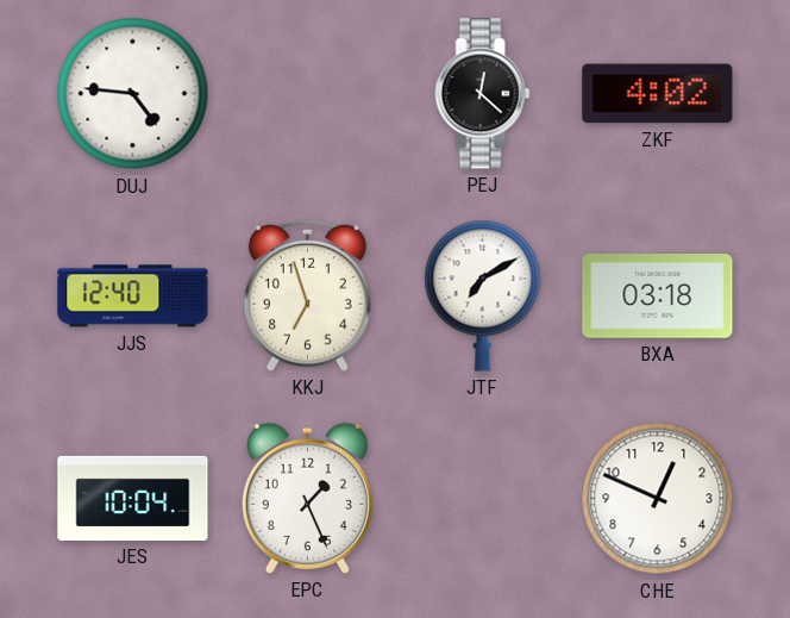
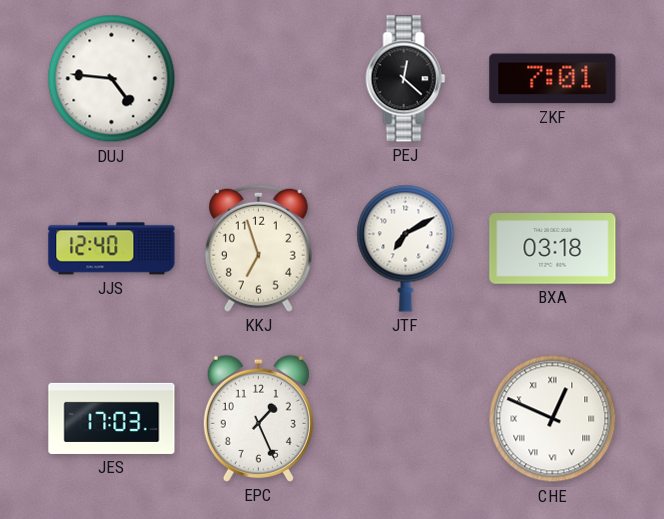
ZKF: 4:02 -> 7:01
JES: 10:04 -> 17:03
CHE numerals: Arabic -> Roman
